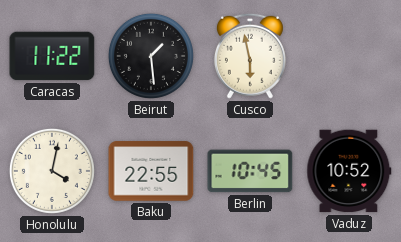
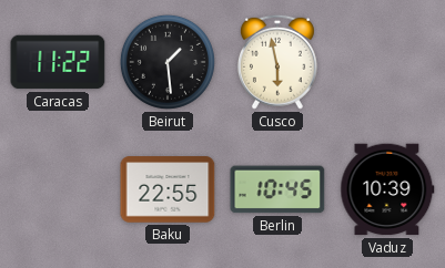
Honolulu: 4:02 -> none
Vaduz: 10:52 -> 10:39
